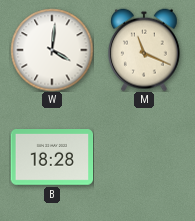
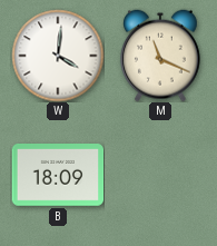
B: 18:28 -> 18:09
